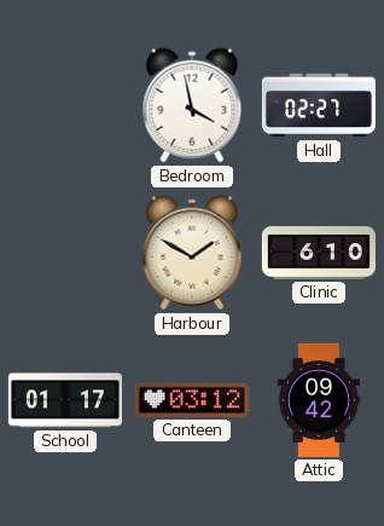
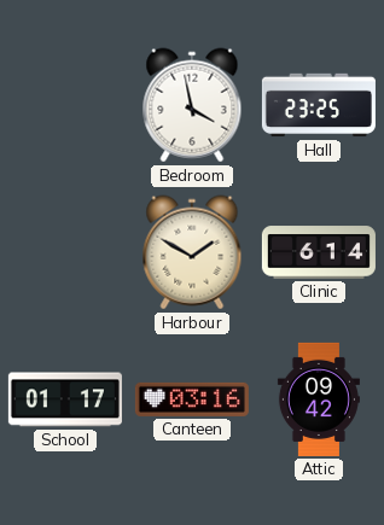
Hall: 02:27 -> 23:25
Clinic: 6:10 -> 6:14
Canteen: 03:12 -> 03:16
